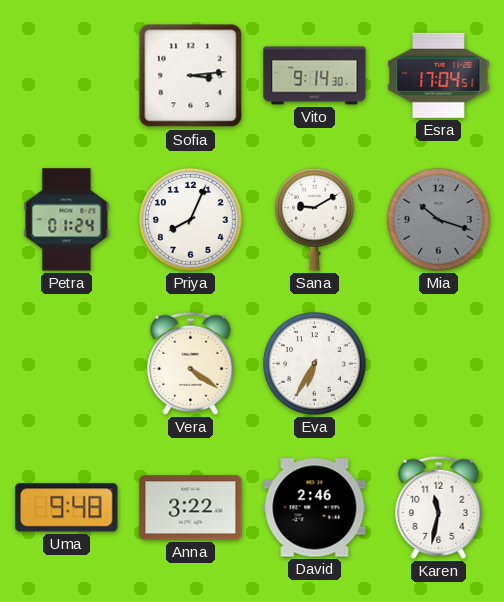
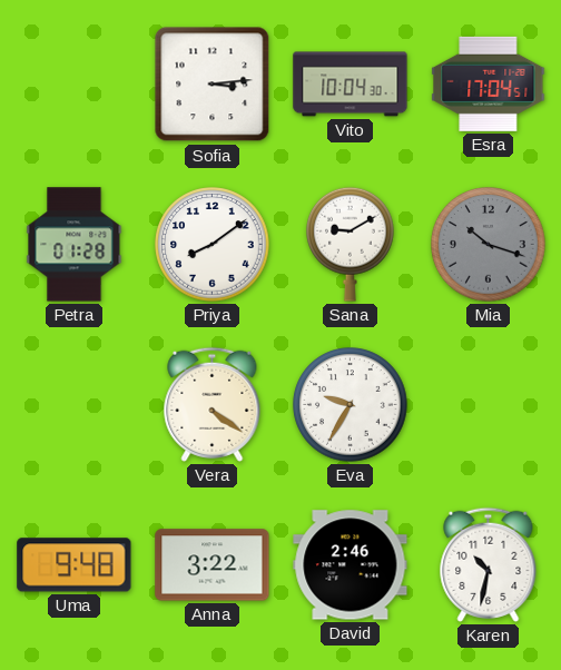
Vito: 9:14 -> 10:04
Petra: 01:24 -> 01:28
Priya: 8:04 -> 8:09
Eva: 6:35 -> 9:35
Karen: 11:32 -> 10:32
